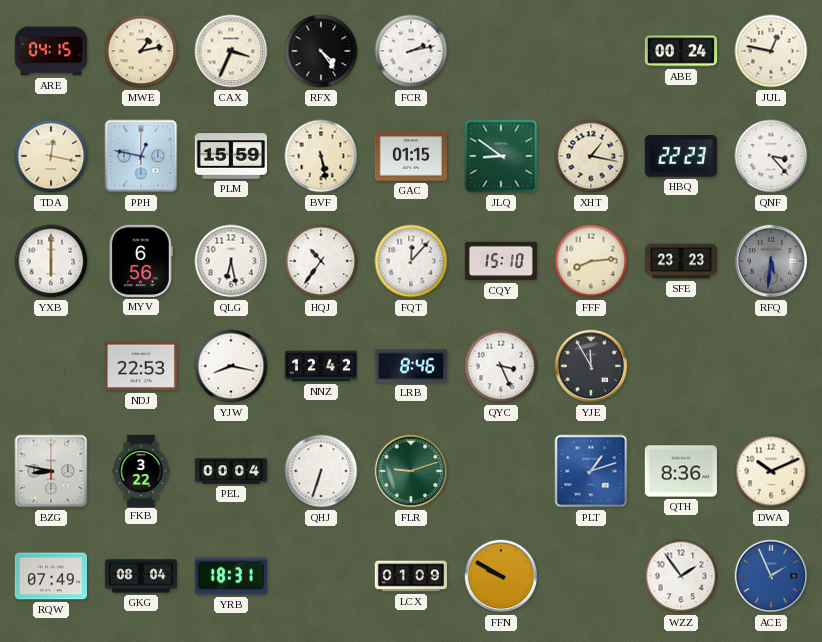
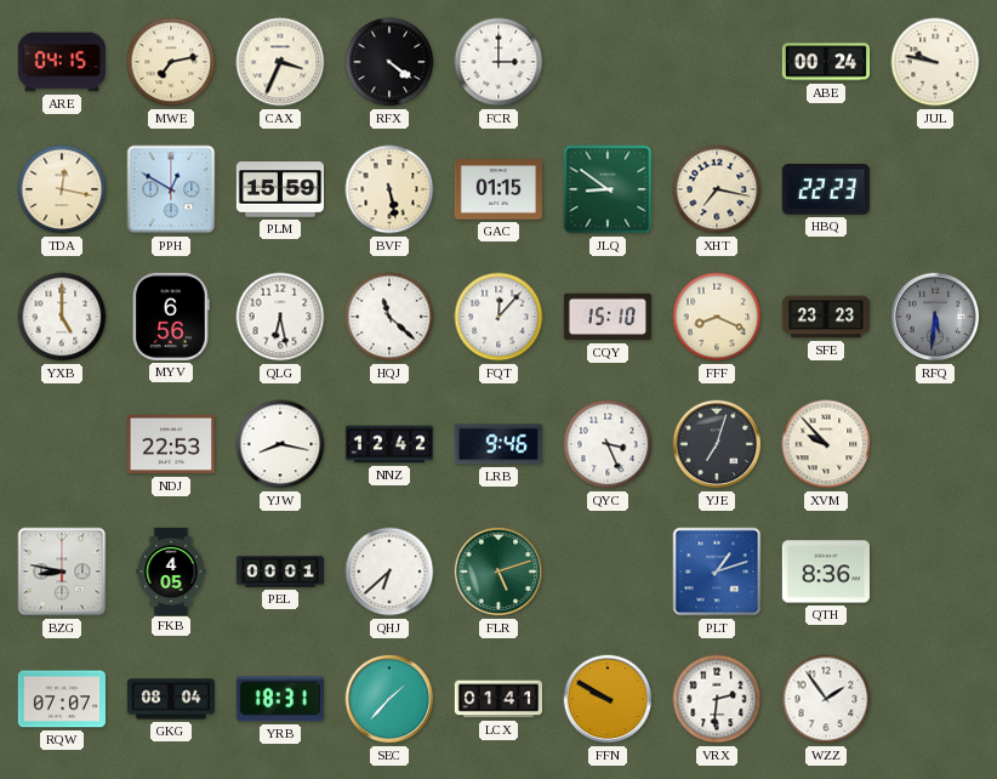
MWE: 1:13 -> 7:13
RFX: 4:24 -> 4:21
FCR: 2:13 -> 3:00
JUL: 12:47 -> 9:47
PPH: 12:47 -> 12:50
XHT: 1:17 -> 7:17
QNF: 3:23 -> none
YXB: 6:00 -> 5:00
HQJ: 10:36 -> 11:22
FFF: 8:14 -> 8:19
LRB: 8:46 -> 9:46
YJE: 11:55 -> 7:03
XVM: none -> 9:53
FKB: 3:22 -> 4:05
PEL: 00:04 -> 00:01
QHJ: 6:33 -> 6:38
FLR: 9:12 -> 5:12
DWA: 10:11 -> none
RQW: 07:49 -> 07:07
SEC: none -> 1:37
LCX: 01:09 -> 01:41
VRX: none -> 2:31
ACE: 1:56 -> none
